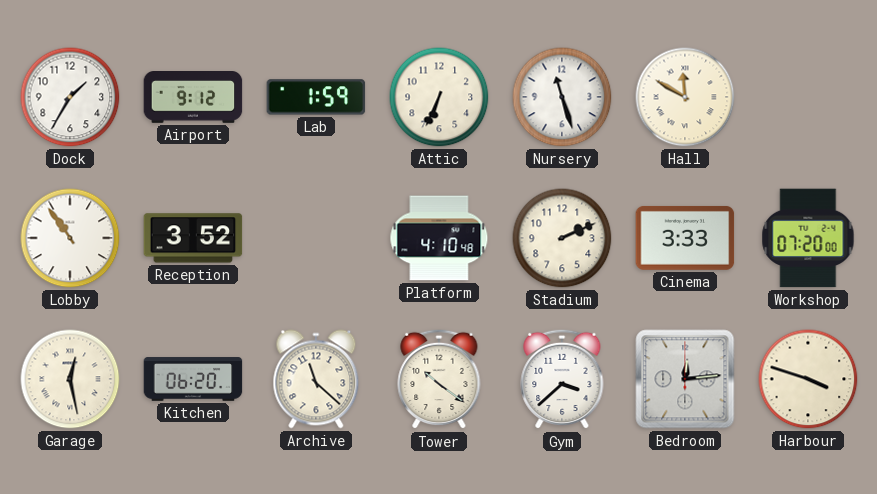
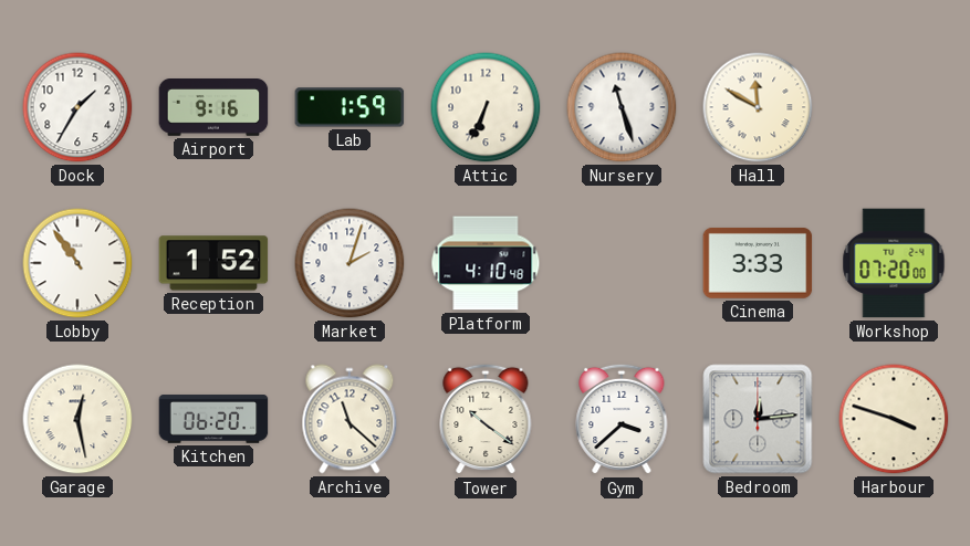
Airport: 9:12 -> 9:16
Reception: 3:52 -> 1:52
Market: none -> 2:03
Stadium: 2:11 -> none
